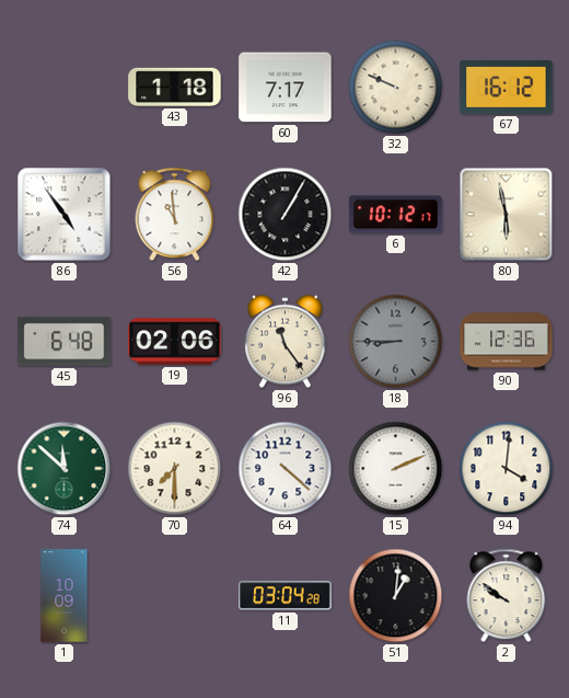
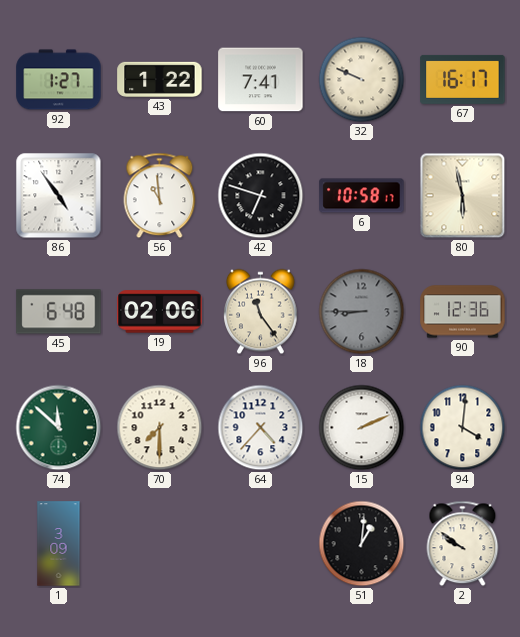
92: none -> 1:27
43: 1:18 -> 1:22
60: 7:17 -> 7:41
67: 16:12 -> 16:17
42: 1:05 -> 6:48
6: 10:12 -> 10:58
64: 4:22 -> 4:37
1: 10:09 -> 3:09
11: 03:04 -> none
